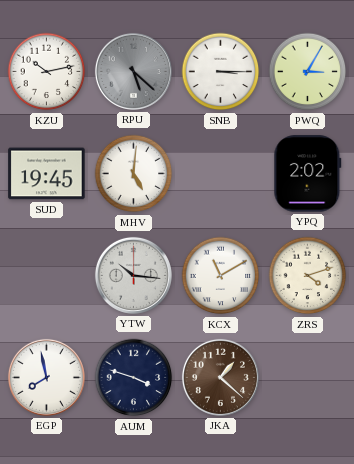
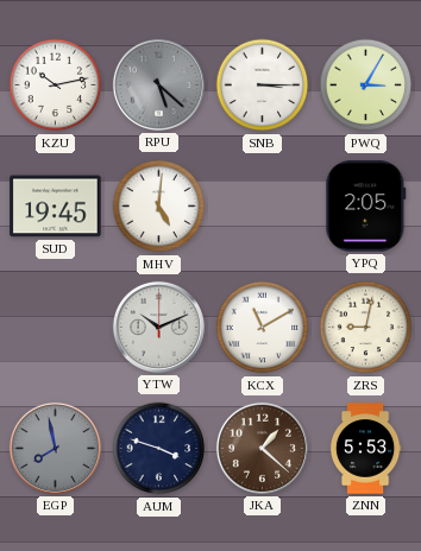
YPQ: 2:02 -> 2:05
YTW: 10:16 -> 10:11
ZRS: 4:12 -> 9:02
EGP dial: white -> grey
ZNN: none -> 5:53
